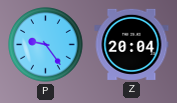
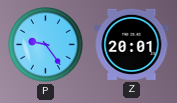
Z: 20:04 -> 20:01
